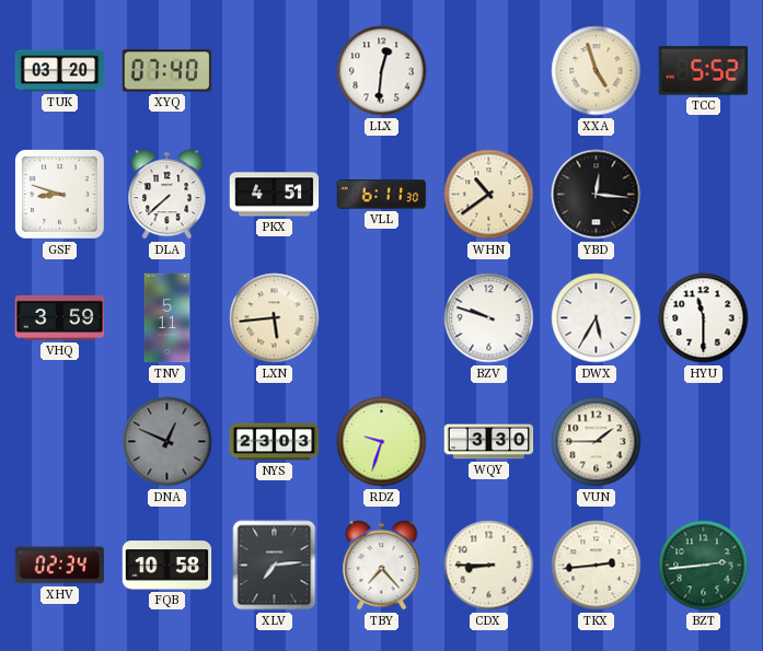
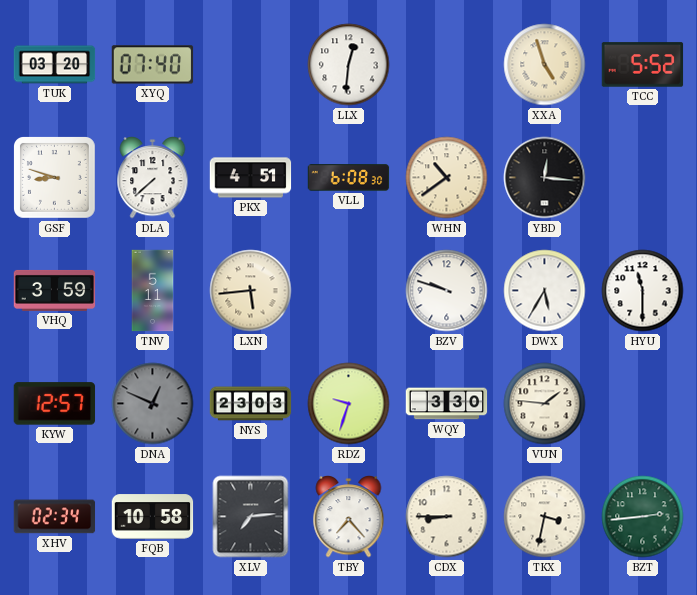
VLL: 6:11 -> 6:08
KYW: none -> 12:57
VUN: 1:45 -> 1:46
TKX: 2:44 -> 3:32
